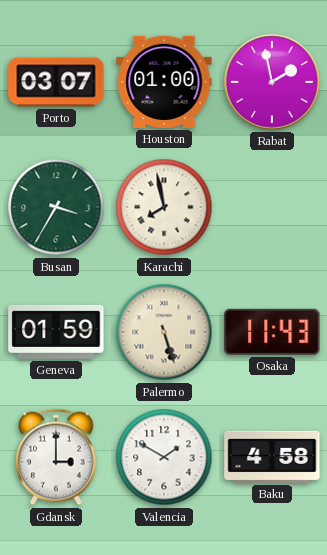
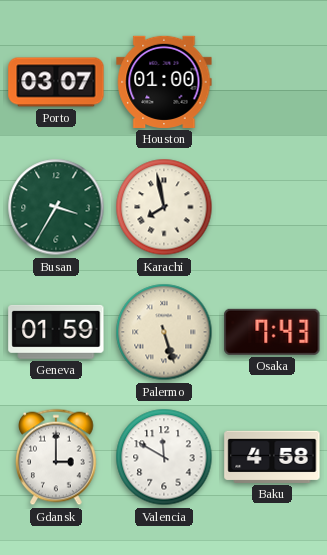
Rabat: 1:58 -> none
Osaka: 11:43 -> 7:43
Valencia: 1:50 -> 11:50
